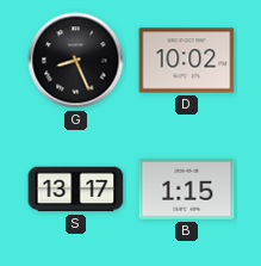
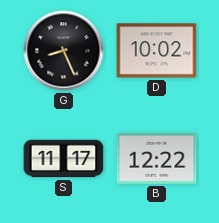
S: 13:17 -> 11:17
B: 1:15 -> 12:22
